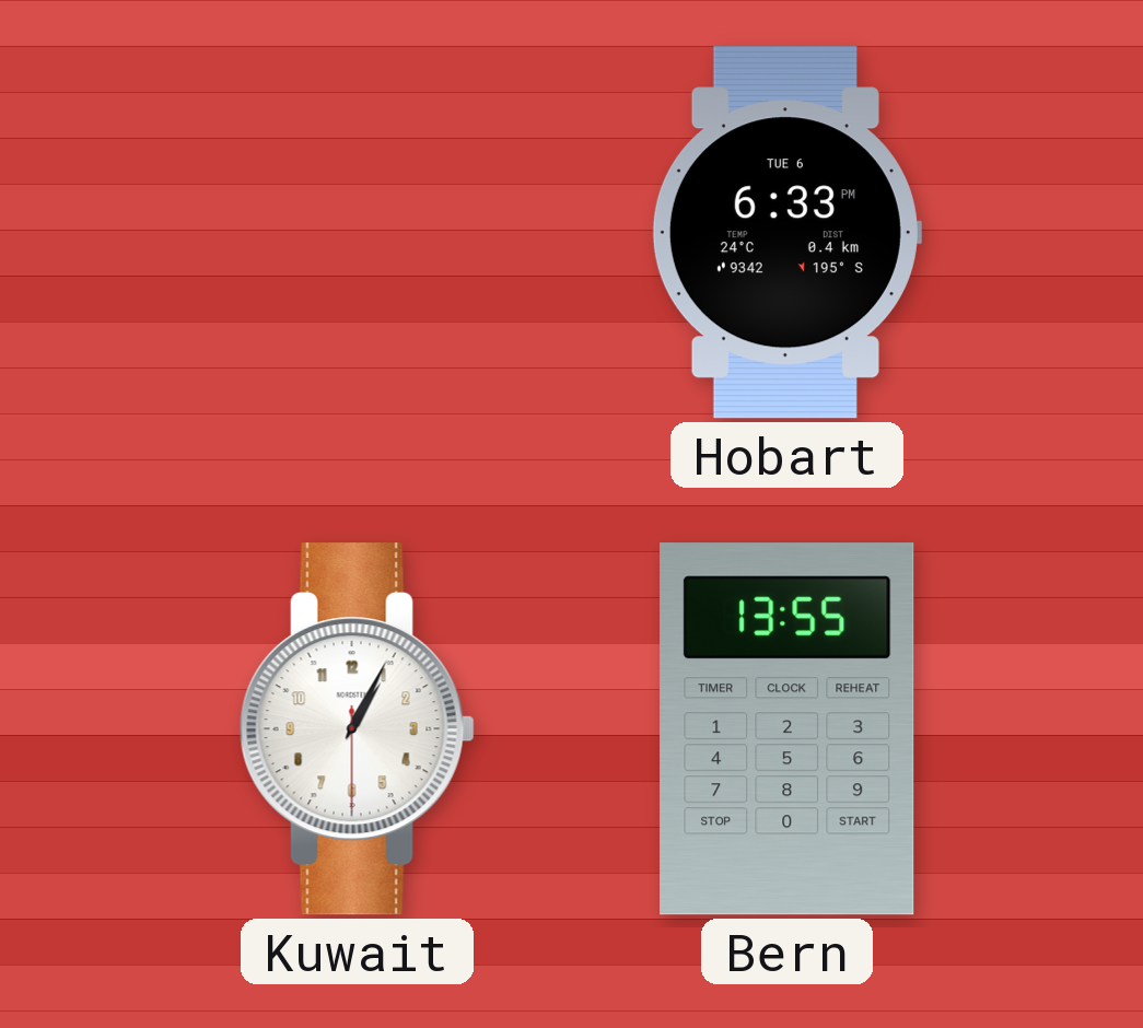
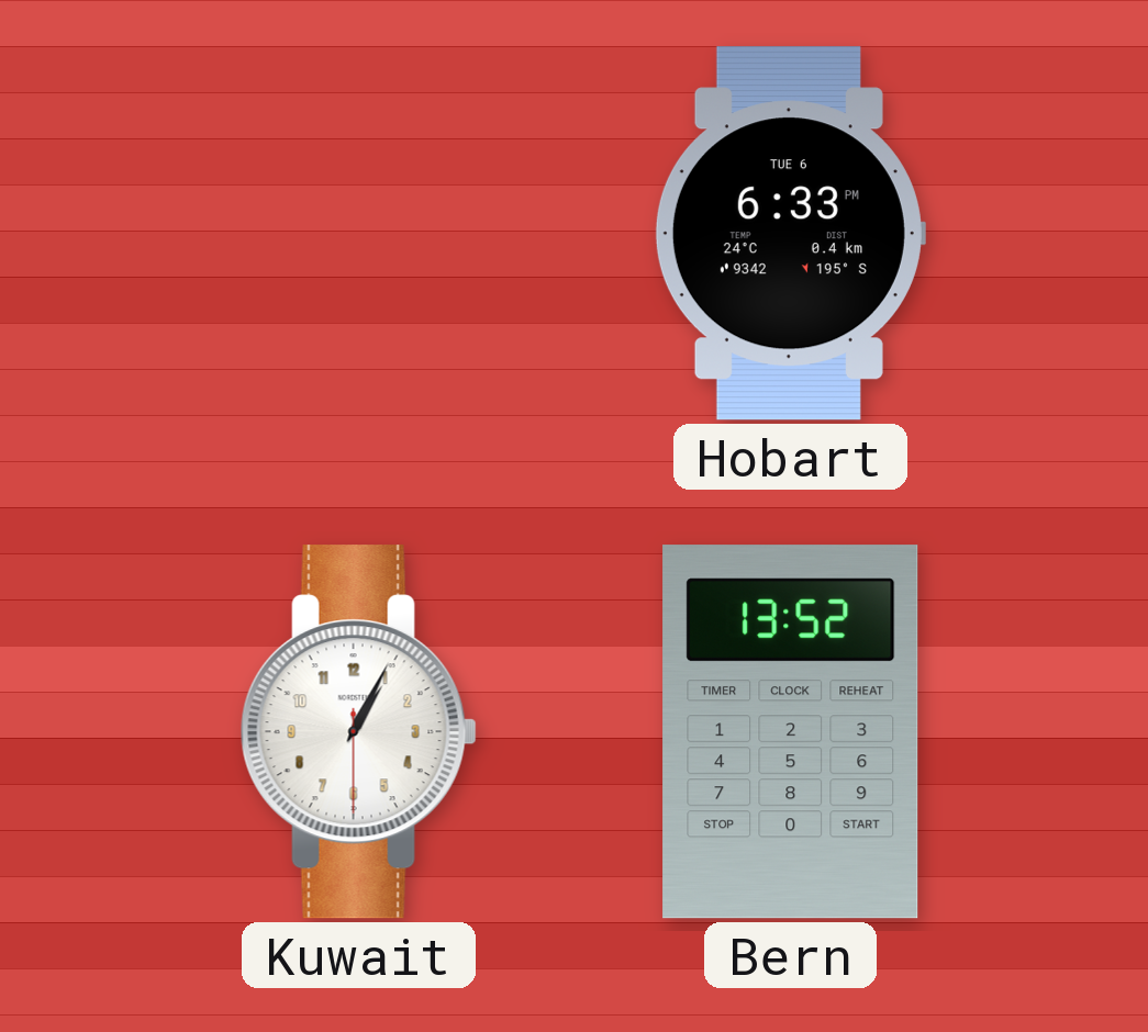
Bern: 13:55 -> 13:52
